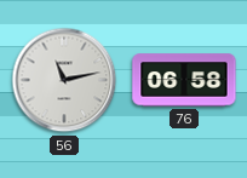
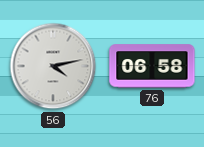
56: 11:13 -> 4:13
